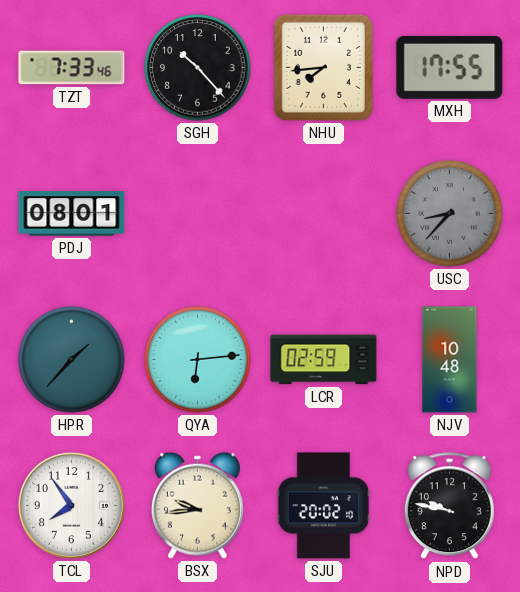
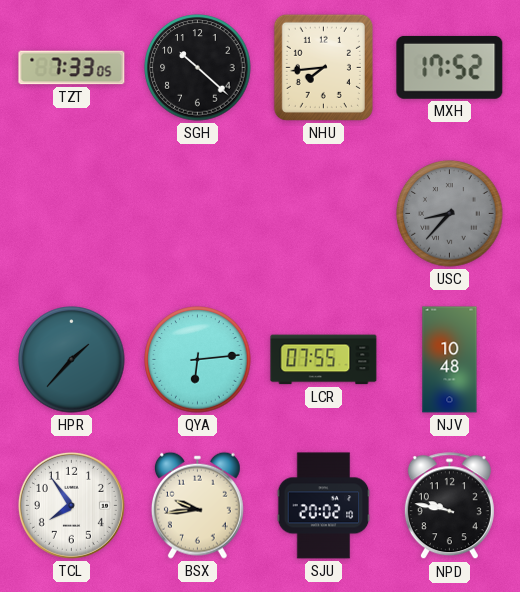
TZT: 7:33:46 -> 7:33:05
SGH: 10:23 -> 10:22
MXH: 17:55 -> 17:52
PDJ: 08:01 -> none
LCR: 02:59 -> 07:55
